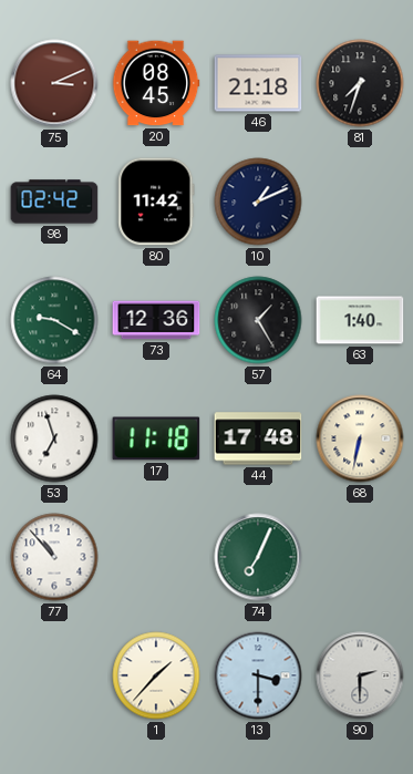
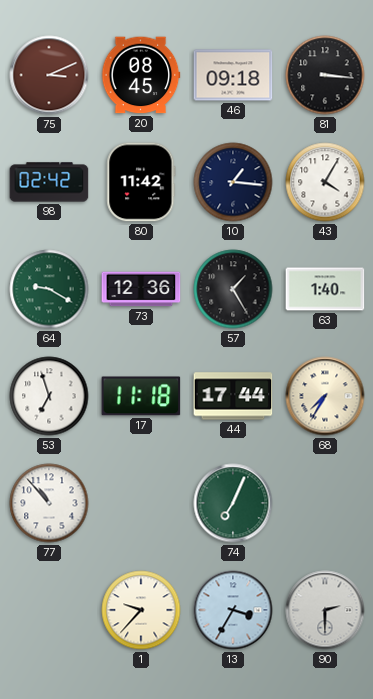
46: 21:18 -> 09:18
81: 7:33 -> 3:16
10: 1:11 -> 1:16
43: none -> 4:05
44: 17:48 -> 17:44
68: 6:32 -> 7:35
1: 1:37 -> 9:37
13: 3:30 -> 3:35
